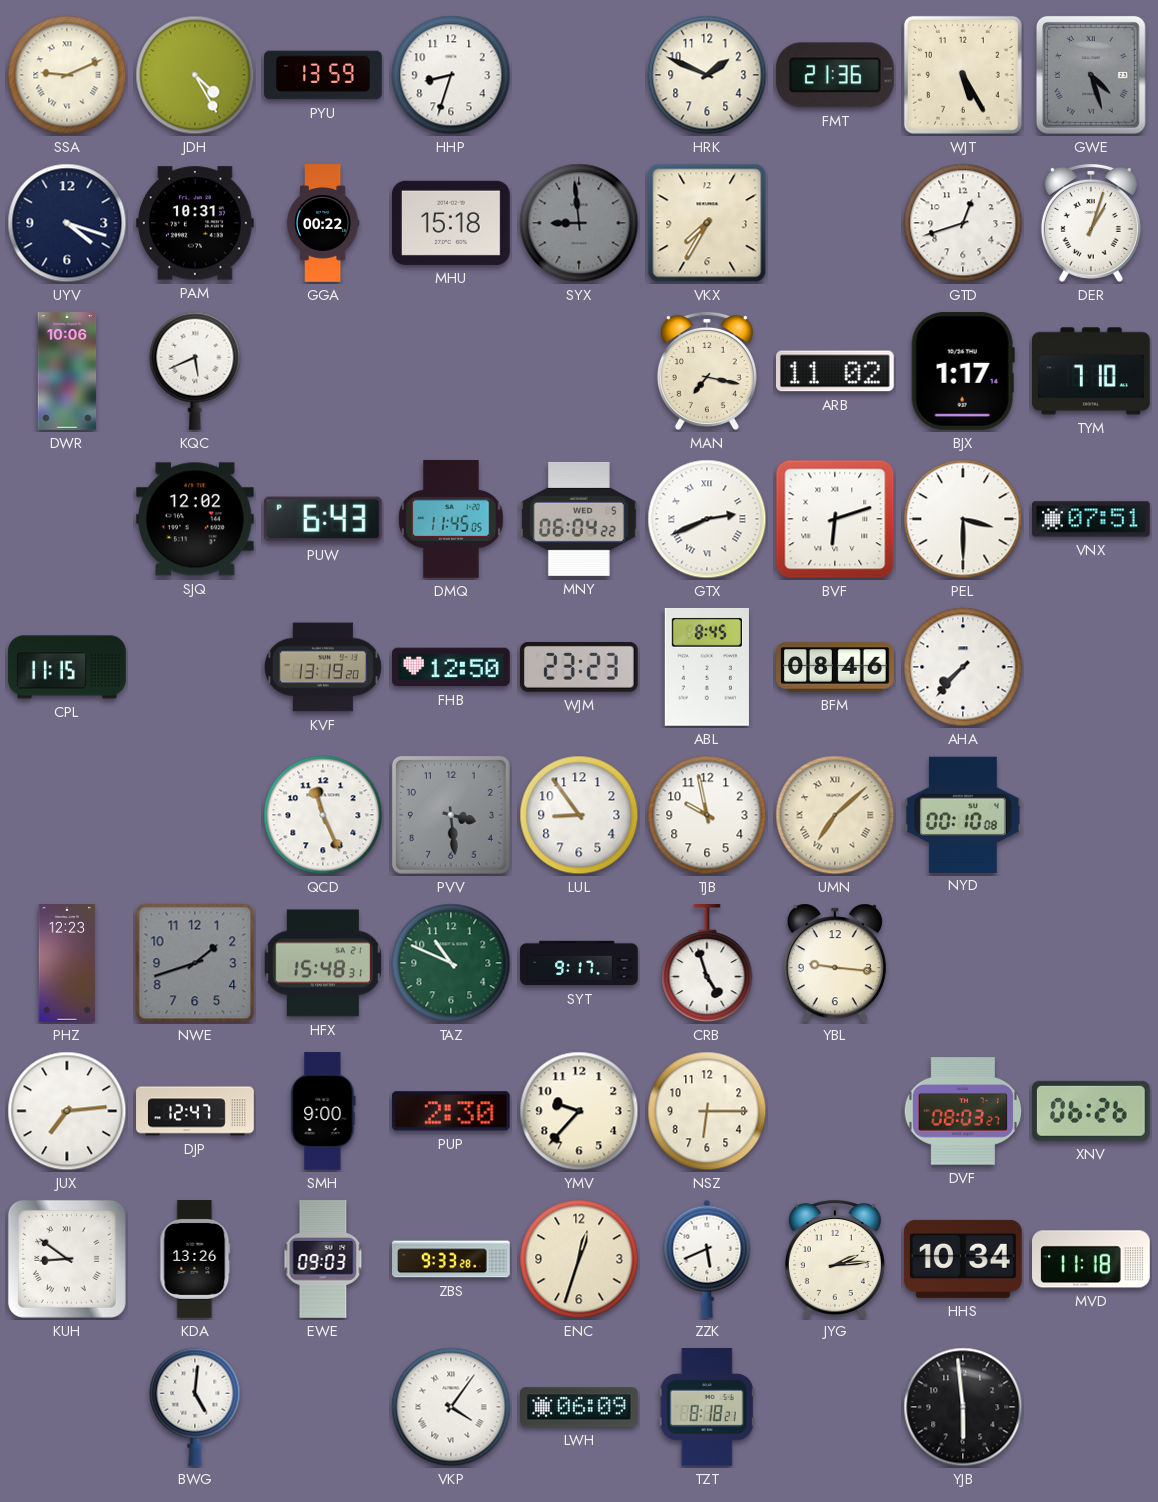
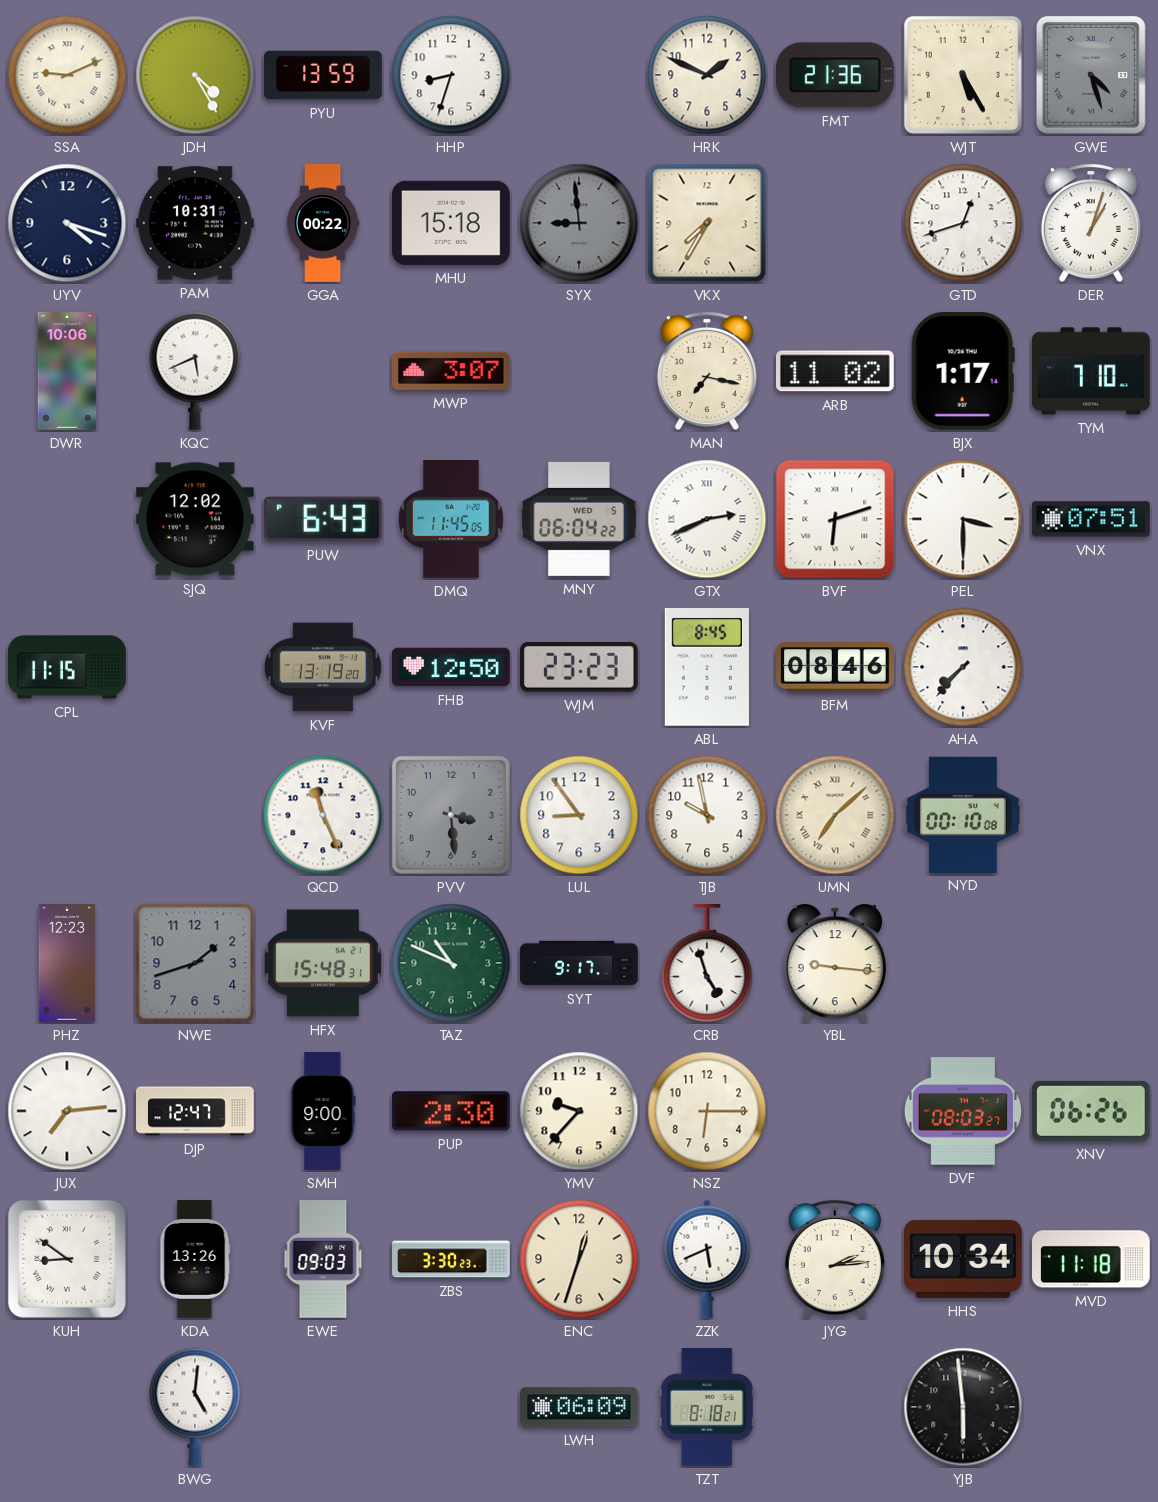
MWP: none -> 3:07
ZBS: 9:33 -> 3:30
VKP: 4:06 -> none
